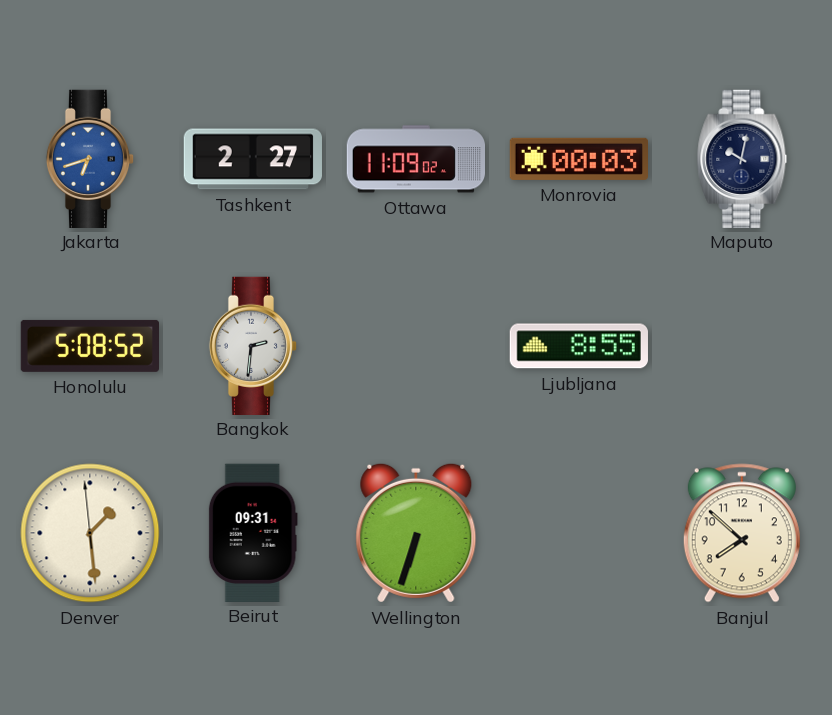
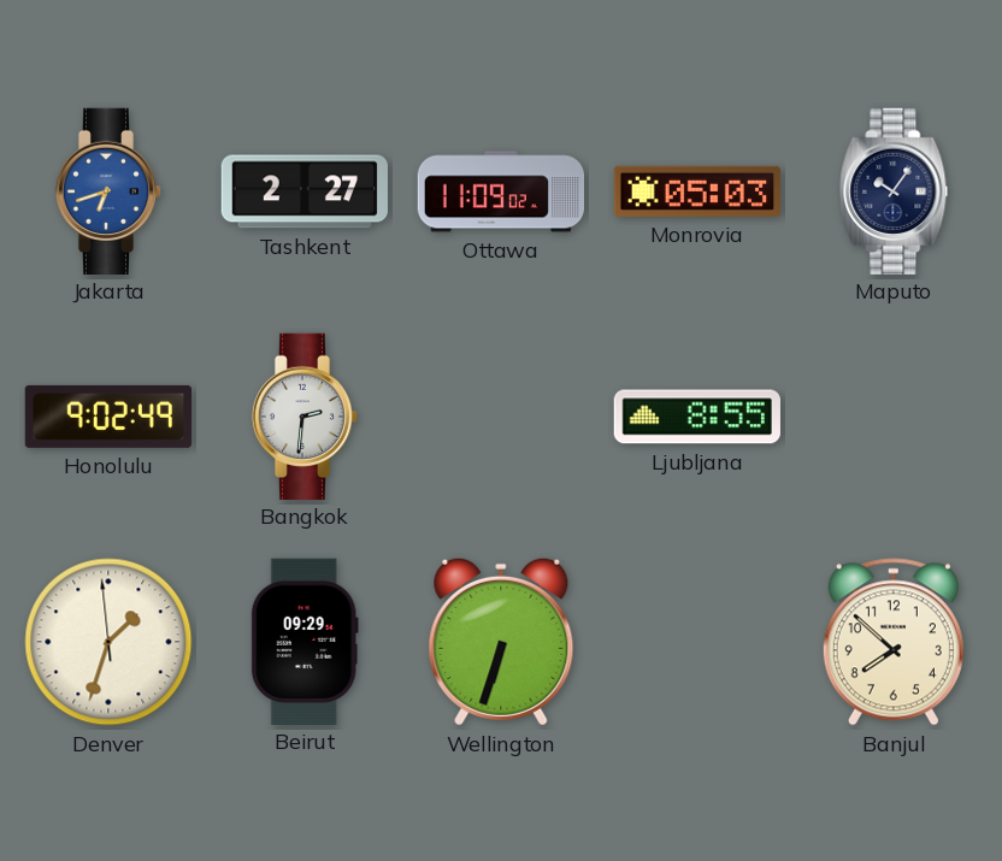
Monrovia: 00:03 -> 05:03
Maputo: 10:02 -> 10:06
Honolulu: 5:08 -> 9:02
Denver: 1:28 -> 1:32
Beirut: 09:31 -> 09:29
